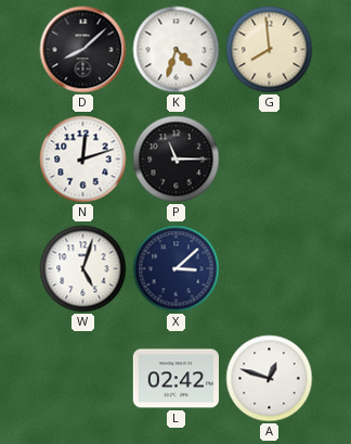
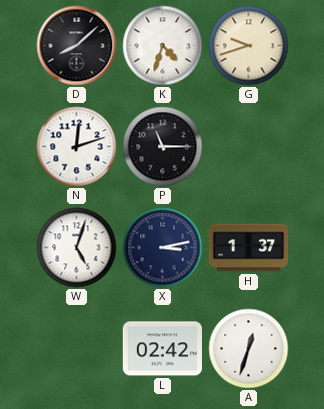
G: 7:59 -> 9:42
X: 3:08 -> 3:13
H: none -> 1:37
A: 12:48 -> 12:33
